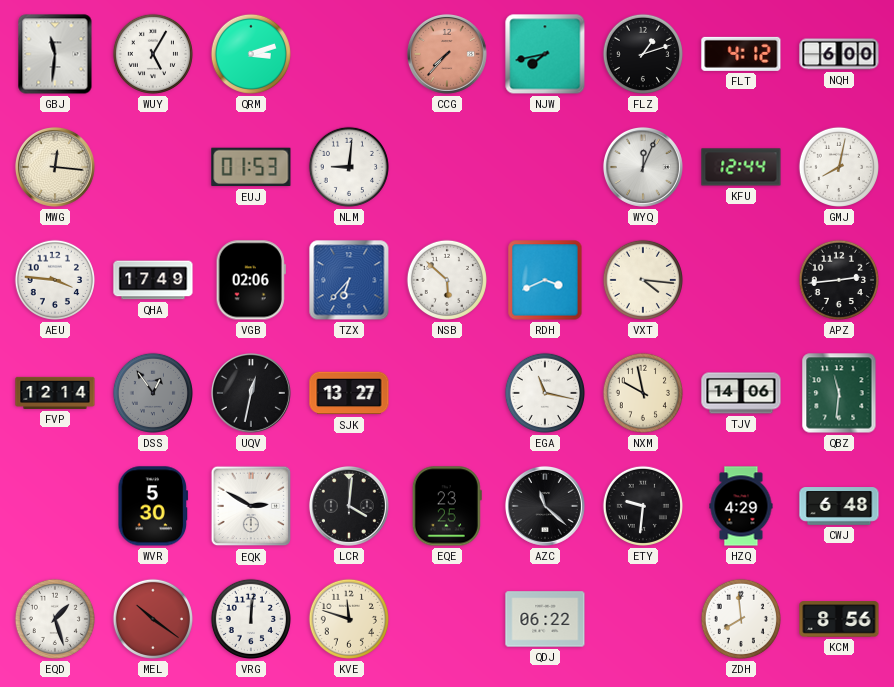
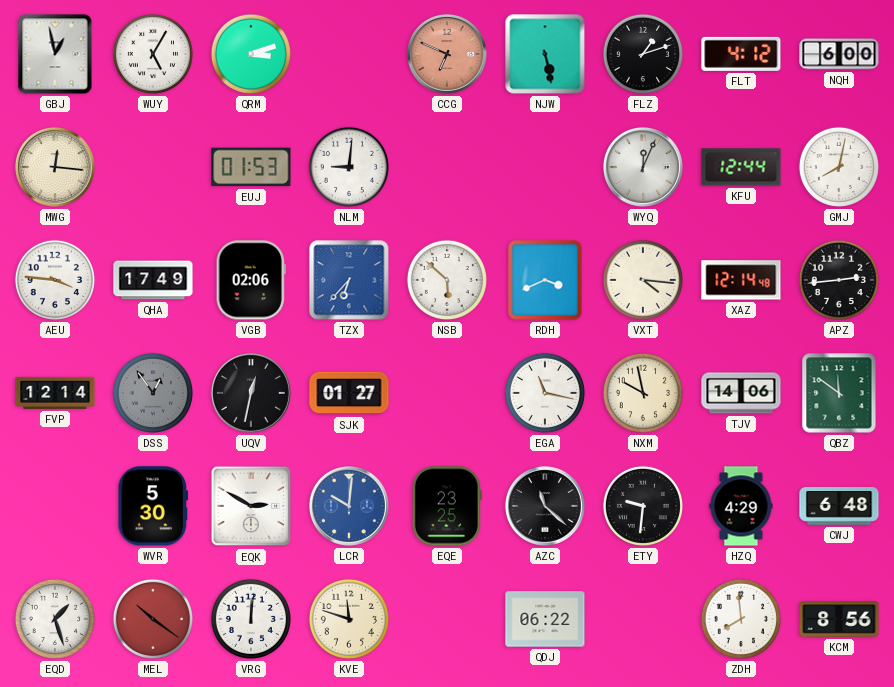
GBJ: 11:31 -> 12:58
CCG: 7:37 -> 6:49
NJW: 7:43 -> 5:28
XAZ: none -> 12:14
SJK: 13:27 -> 01:27
QBZ: 11:31 -> 11:51
LCR: 4:01 -> 10:01
LCR dial: black -> blue
